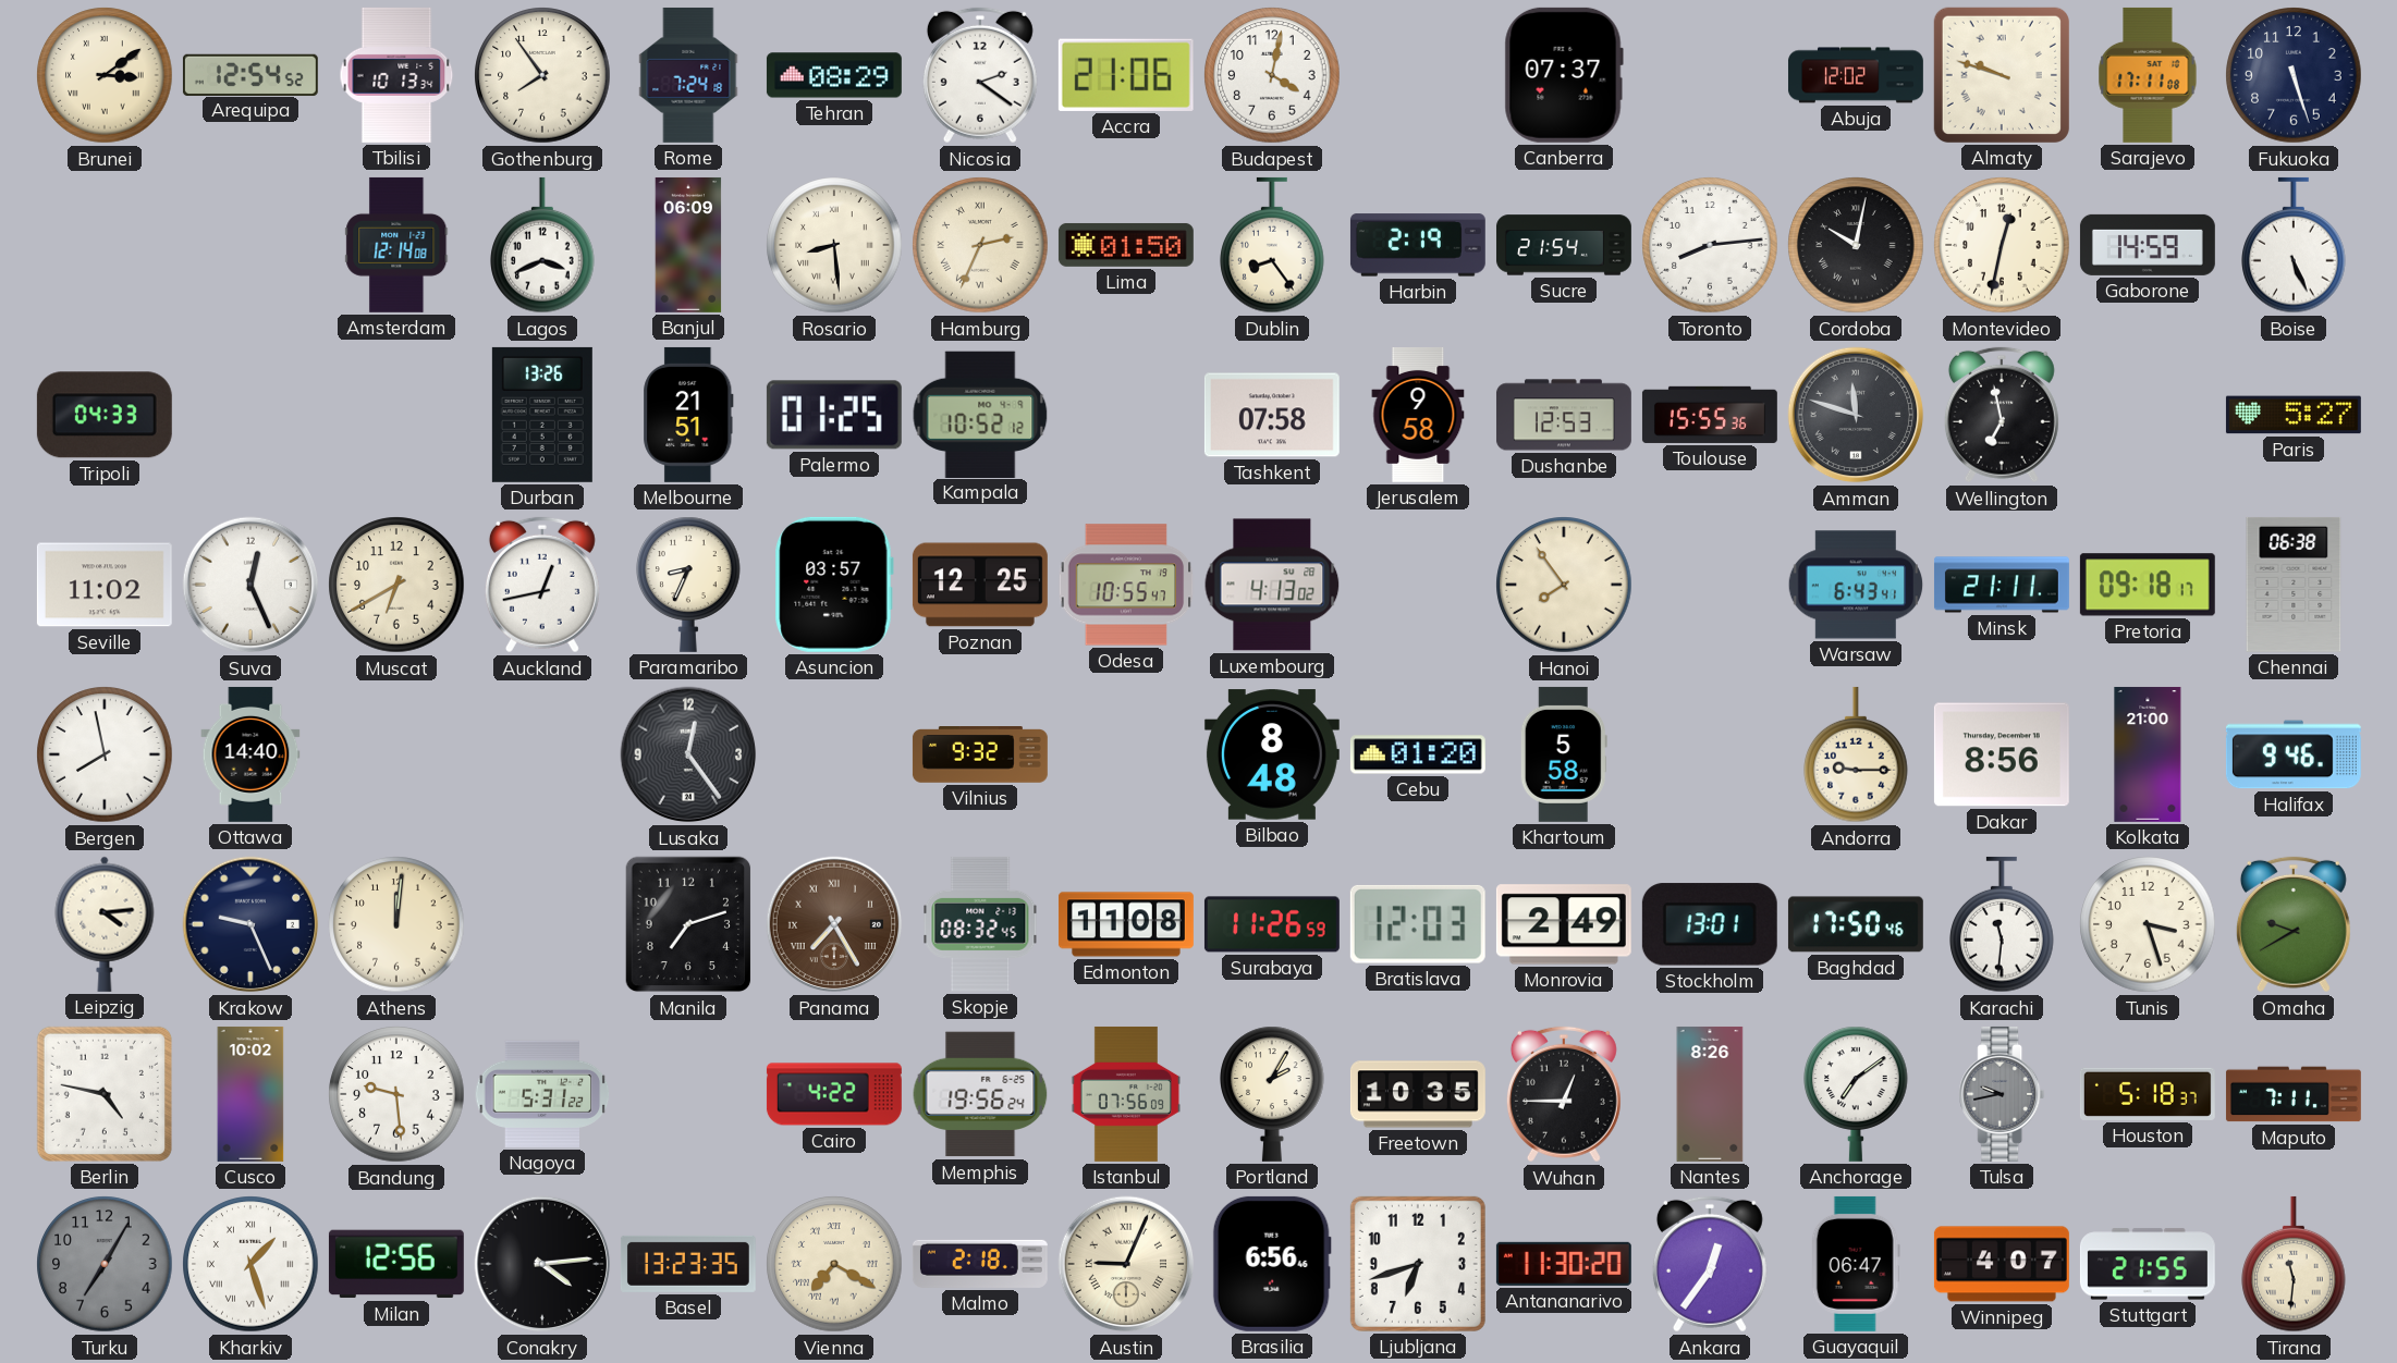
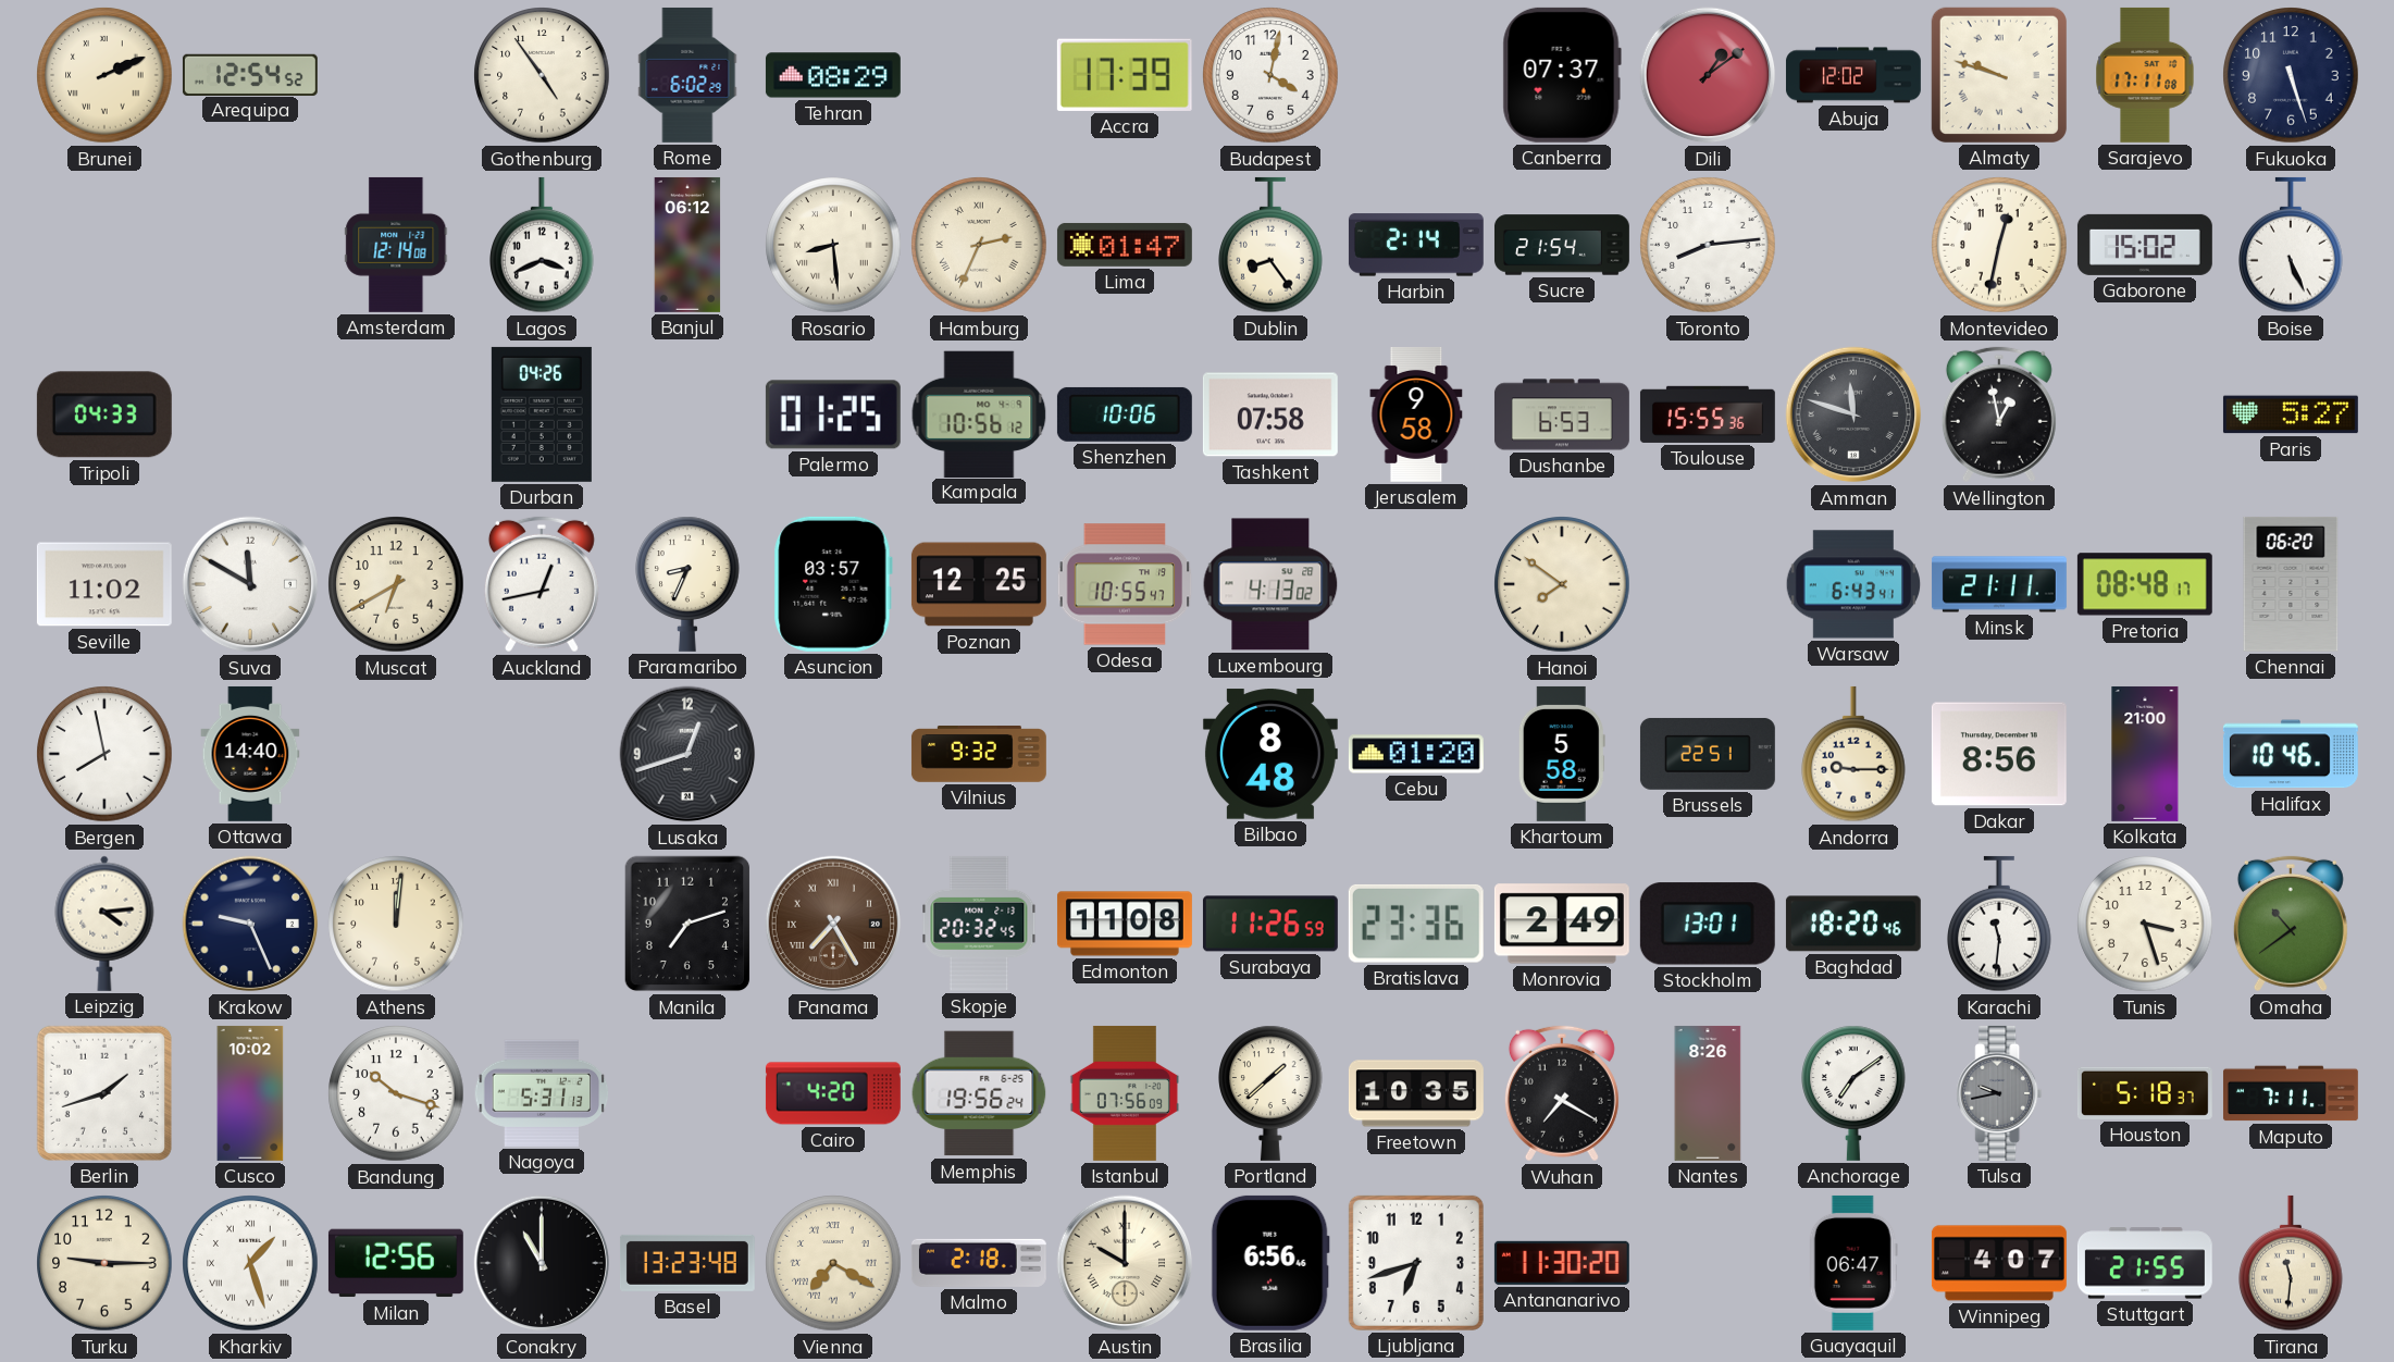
Brunei: 3:09 -> 2:11
Tbilisi: 10:13 -> none
Gothenburg: 7:54 -> 4:54
Rome: 7:24 -> 6:02
Nicosia: 2:21 -> none
Accra: 21:06 -> 17:39
Dili: none -> 1:09
Banjul: 06:09 -> 06:12
Lima: 01:50 -> 01:47
Harbin: 2:19 -> 2:14
Cordoba: 10:02 -> none
Gaborone: 14:59 -> 15:02
Durban: 13:26 -> 04:26
Melbourne: 21:51 -> none
Kampala: 10:52 -> 10:56
Shenzhen: none -> 10:06
Dushanbe: 12:53 -> 6:53
Wellington: 6:58 -> 12:58
Suva: 12:26 -> 11:50
Hanoi: 7:54 -> 7:51
Pretoria: 09:18 -> 08:48
Chennai: 06:38 -> 06:20
Lusaka: 12:24 -> 12:42
Brussels: none -> 22:51
Halifax: 9:46 -> 10:46
Skopje: 08:32 -> 20:32
Bratislava: 12:03 -> 23:36
Baghdad: 17:50 -> 18:20
Omaha: 9:40 -> 10:39
Berlin: 4:47 -> 1:42
Bandung: 9:29 -> 10:18
Nagoya: 5:31:22 -> 5:31:13
Cairo: 4:22 -> 4:20
Portland: 2:05 -> 1:38
Wuhan: 12:45 -> 7:20
Turku: 7:05 -> 9:15
Turku dial: grey -> cream
Conakry: 4:14 -> 11:00
Basel: 13:23:35 -> 13:23:48
Austin: 9:04 -> 10:00
Ankara: 12:36 -> none
